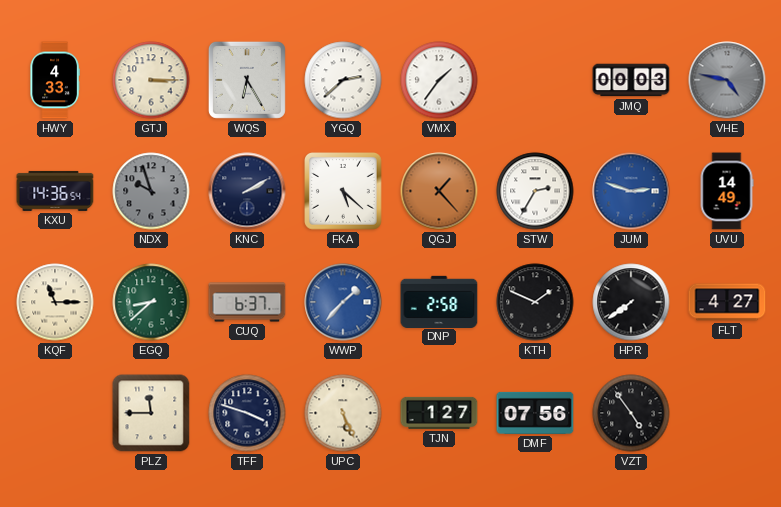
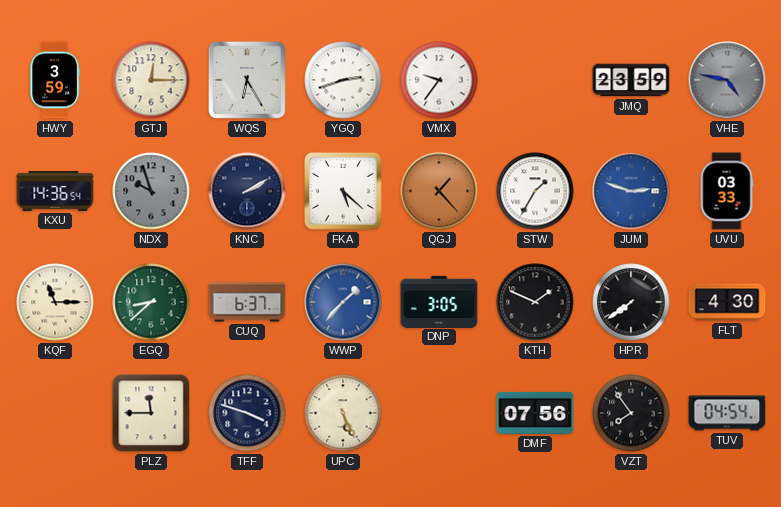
HWY: 4:33 -> 3:59
GTJ: 3:15 -> 12:15
YGQ: 2:38 -> 2:42
VMX: 1:36 -> 9:36
JMQ: 00:03 -> 23:59
STW: 2:35 -> 1:35
UVU: 14:49 -> 03:33
DNP: 2:58 -> 3:05
FLT: 4:27 -> 4:30
TJN: 1:27 -> none
VZT: 4:54 -> 7:54
TUV: none -> 04:54
